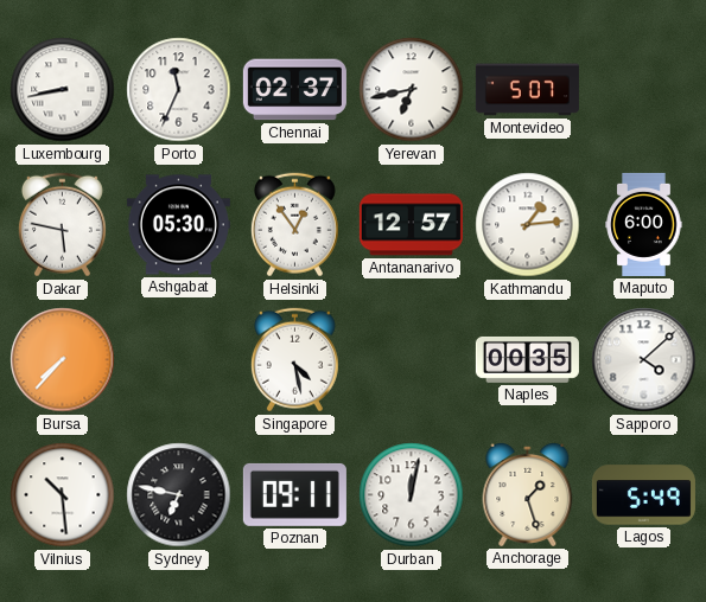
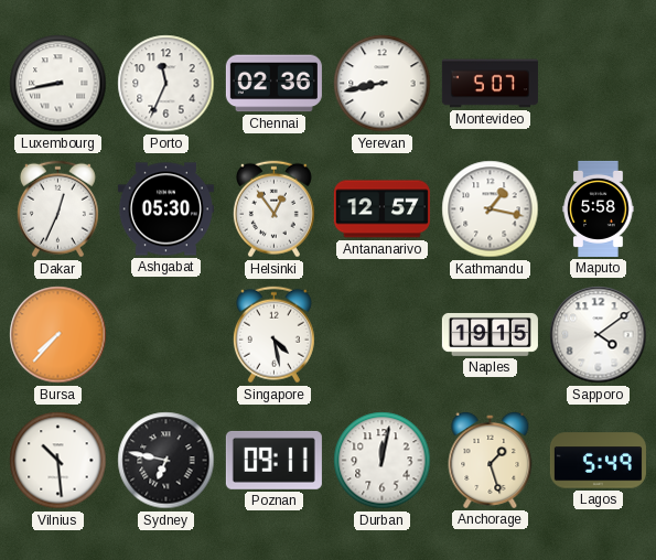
Chennai: 02:37 -> 02:36
Yerevan: 6:43 -> 8:43
Dakar: 5:47 -> 12:34
Kathmandu: 1:14 -> 1:17
Maputo: 6:00 -> 5:58
Naples: 00:35 -> 19:15
Sapporo: 4:08 -> 4:09
